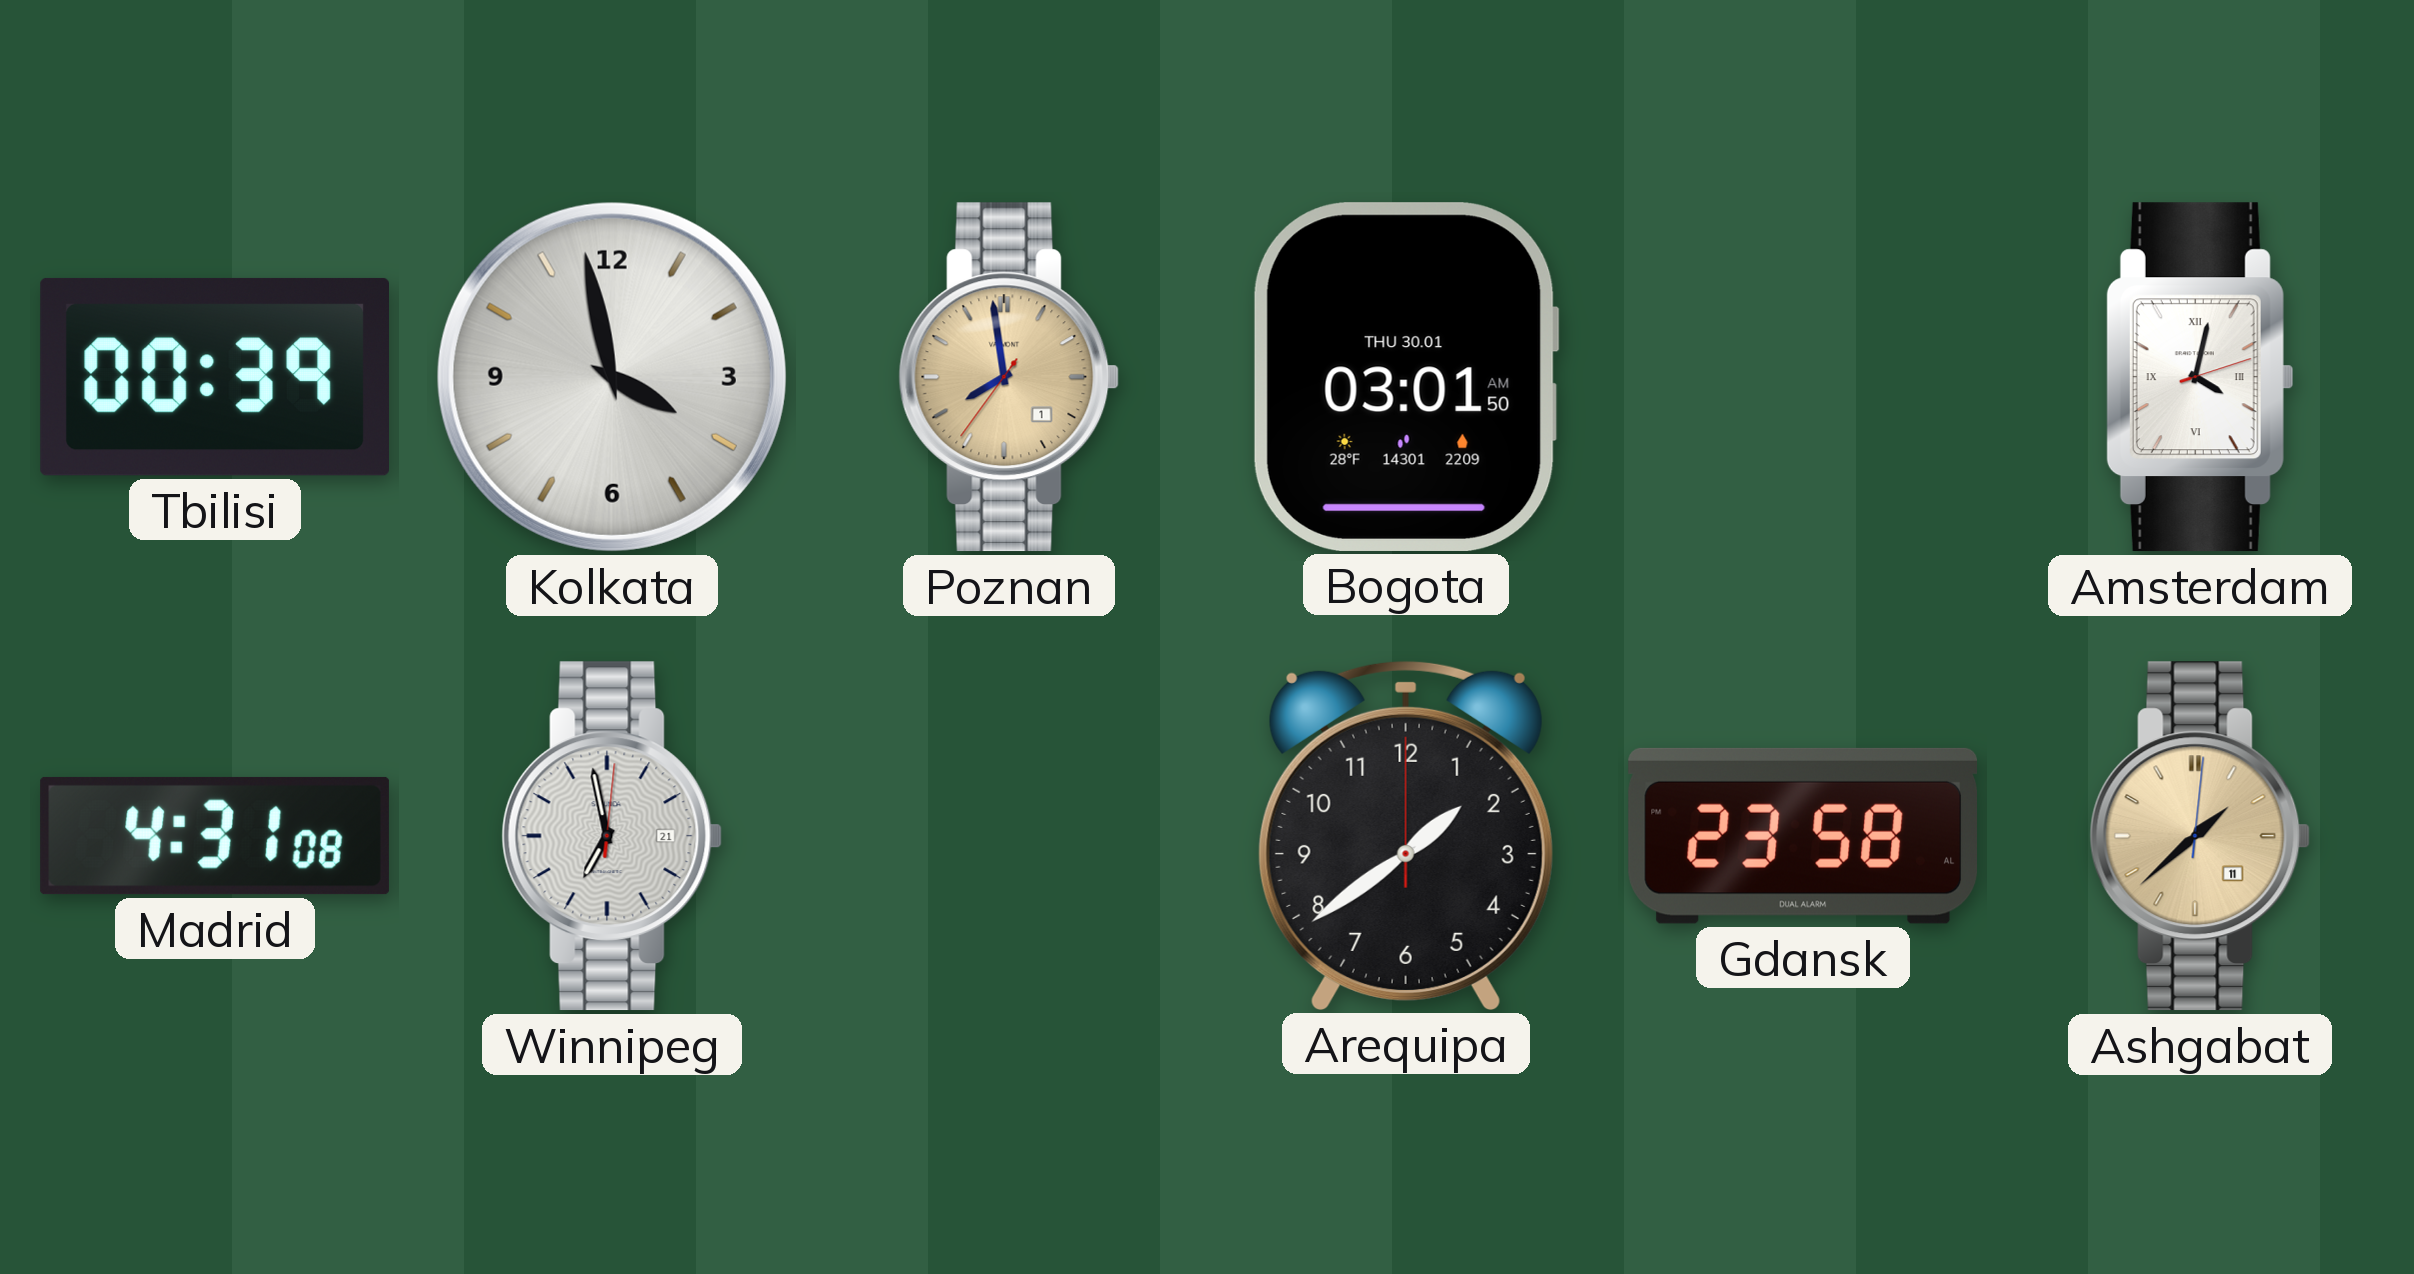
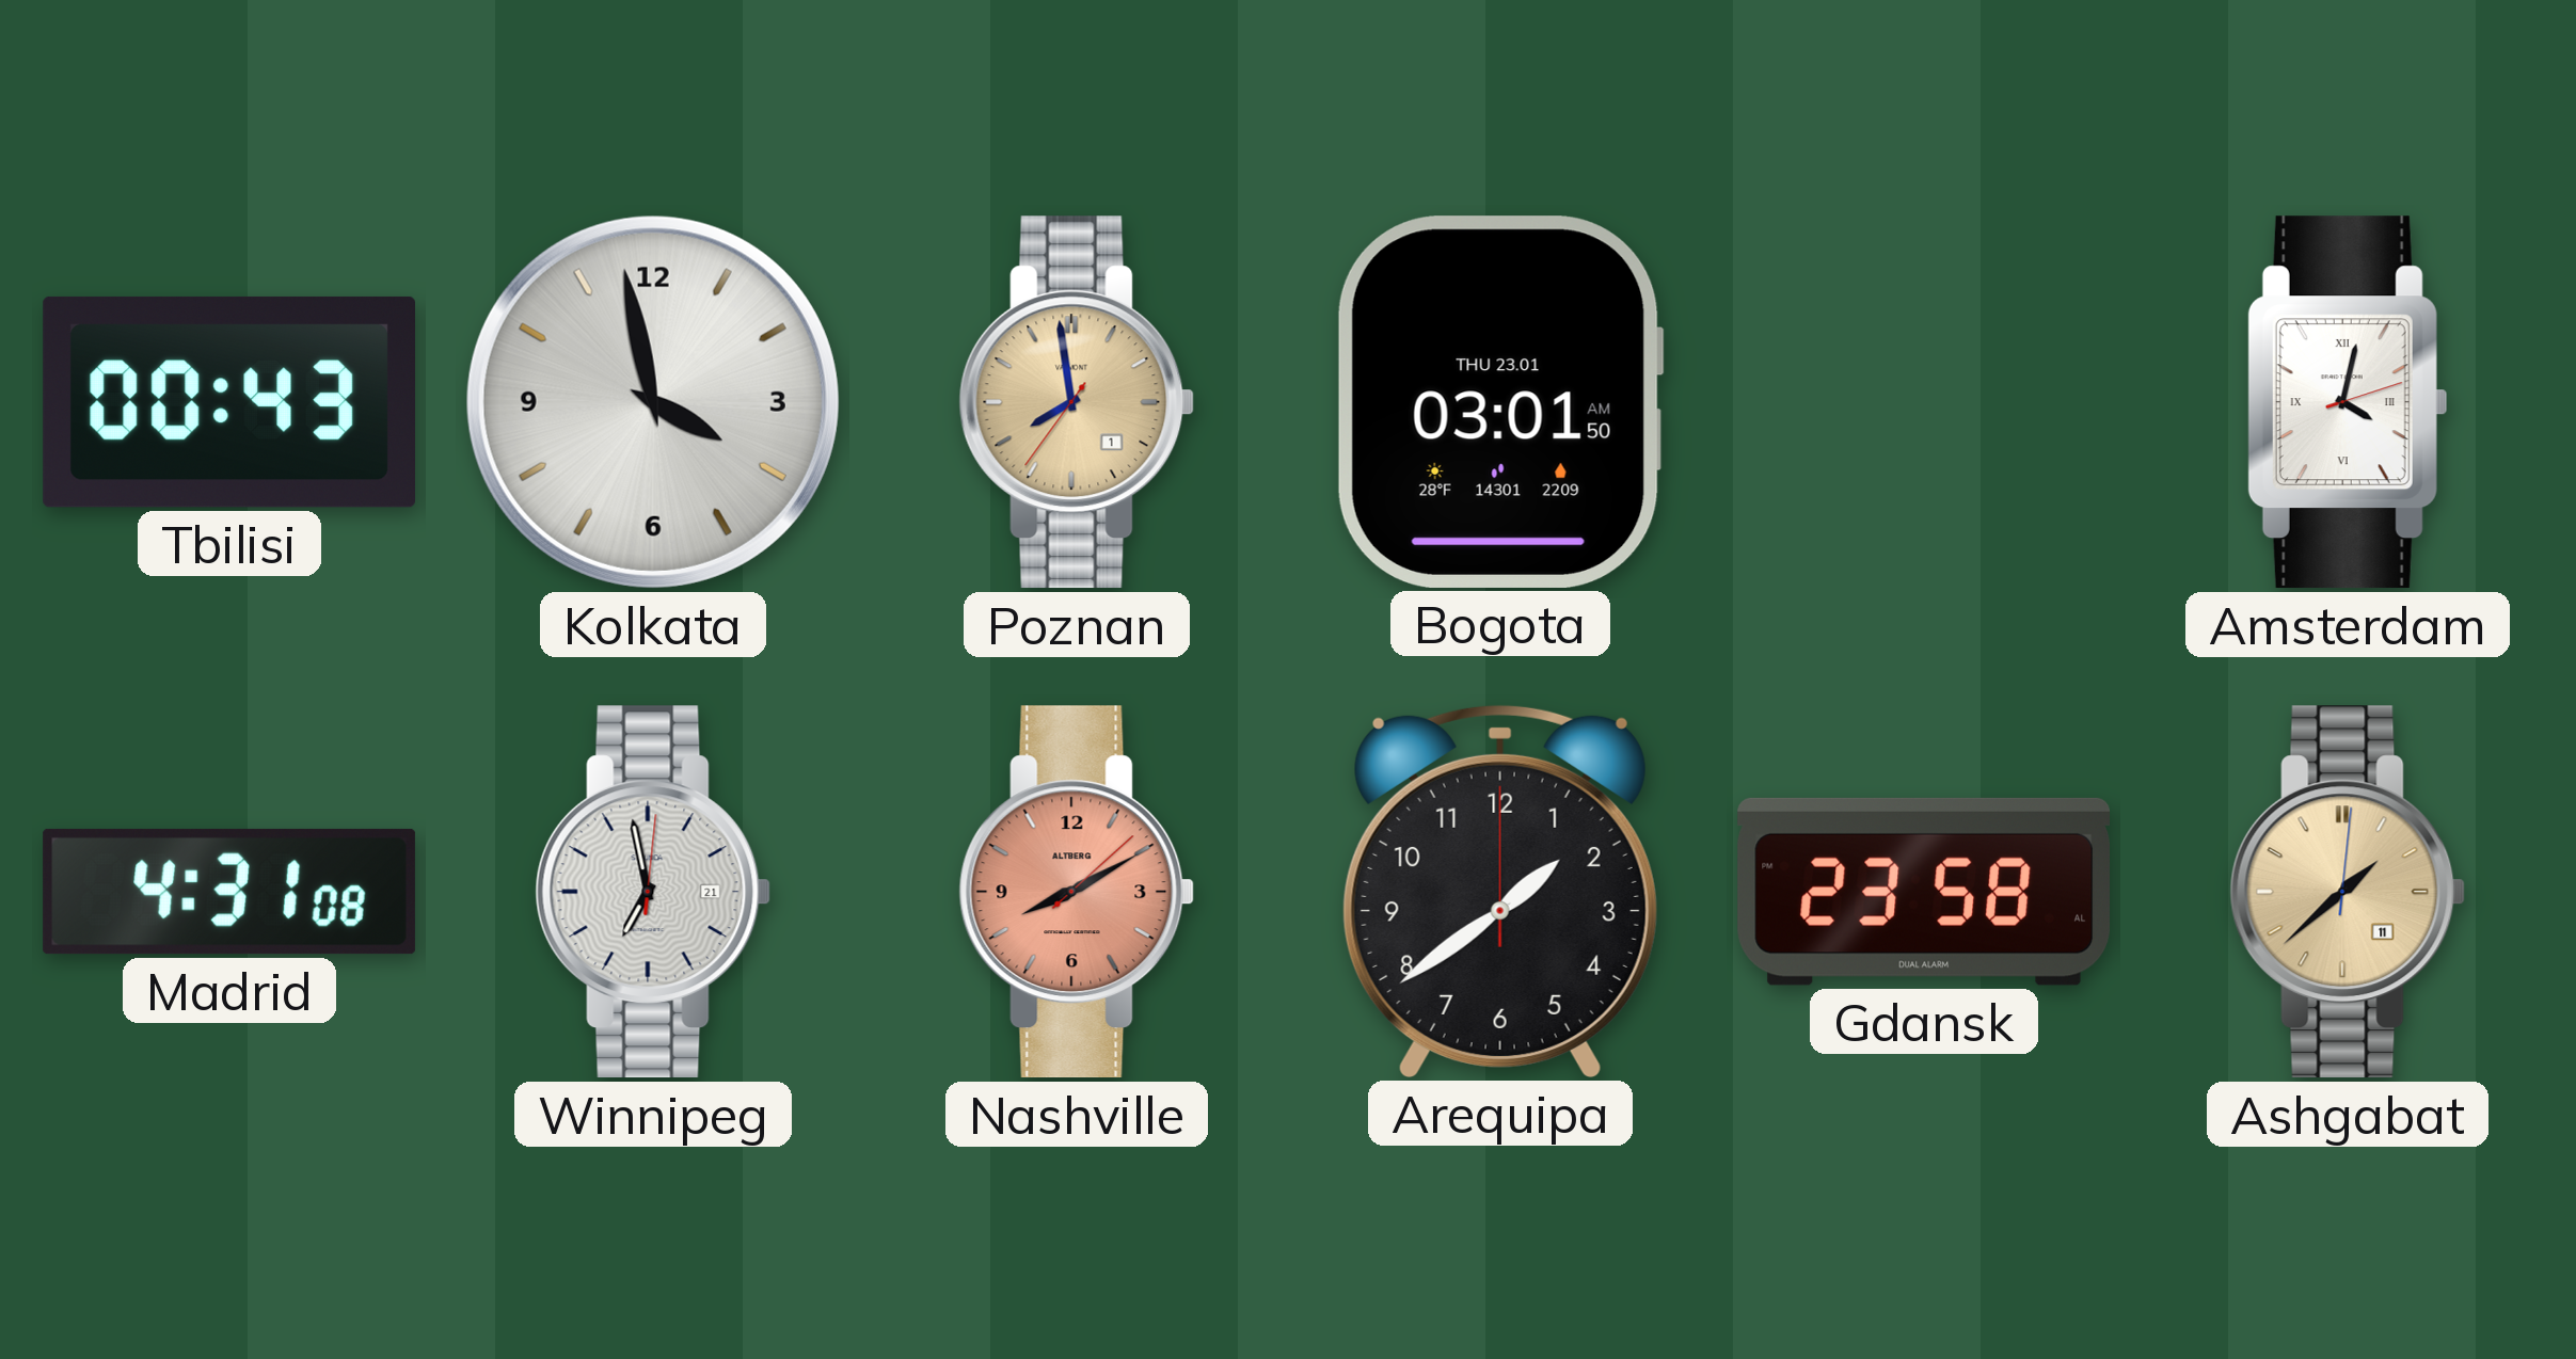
Tbilisi: 00:39 -> 00:43
Bogota date: THU 30.01 -> THU 23.01
Nashville: none -> 8:10
